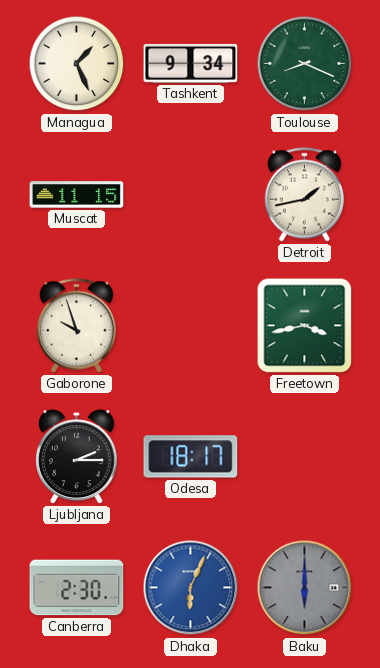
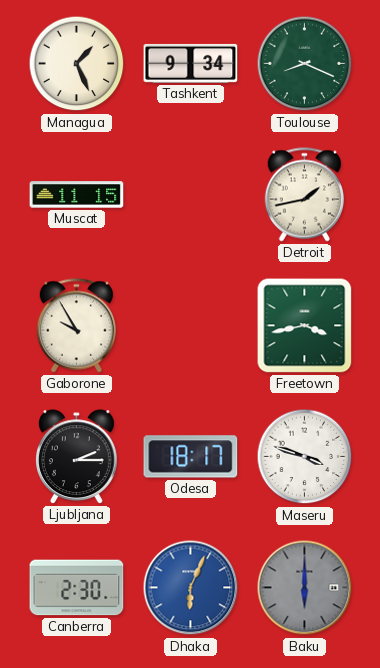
Gaborone: 9:57 -> 9:55
Maseru: none -> 3:48
